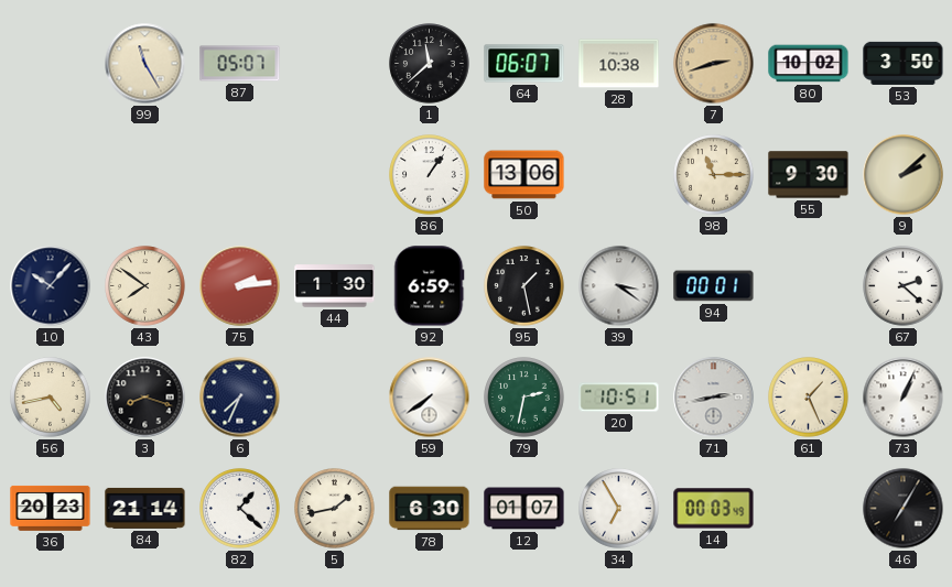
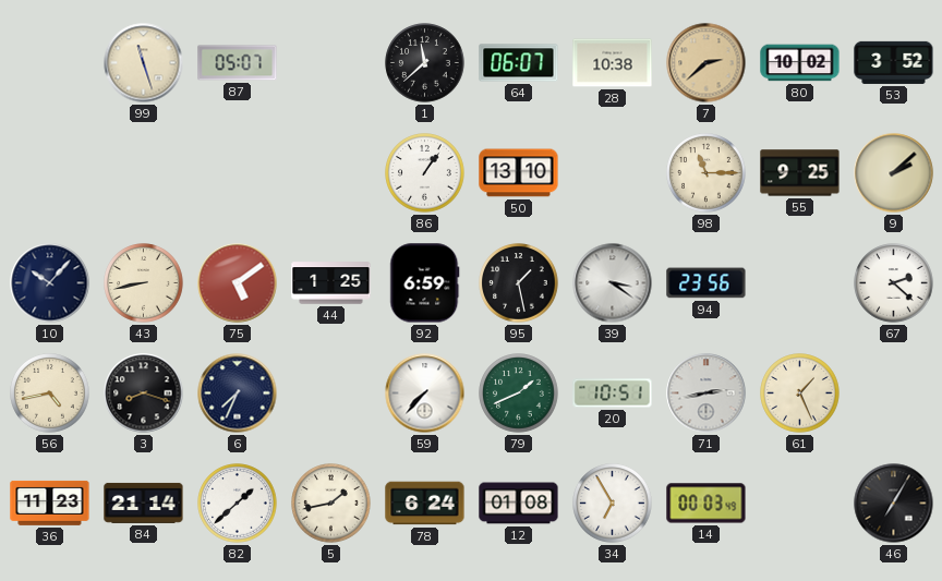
99: 11:25 -> 11:27
7: 2:42 -> 2:38
53: 3:50 -> 3:52
50: 13:06 -> 13:10
55: 9:30 -> 9:25
43: 7:51 -> 8:43
75: 2:14 -> 5:09
44: 1:30 -> 1:25
94: 00:01 -> 23:56
59: 7:39 -> 7:37
79: 2:32 -> 1:41
73: 1:04 -> none
36: 20:23 -> 11:23
82: 1:22 -> 1:38
78: 6:30 -> 6:24
12: 01:07 -> 01:08
